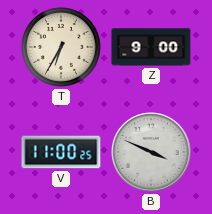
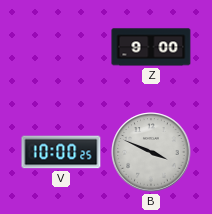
T: 6:35 -> none
V: 11:00 -> 10:00
